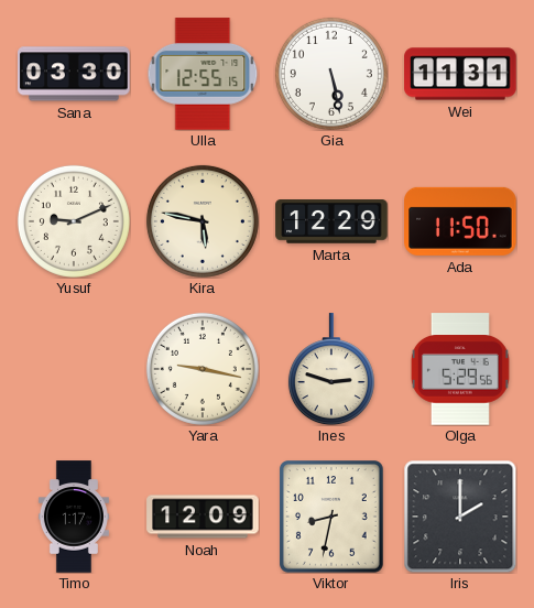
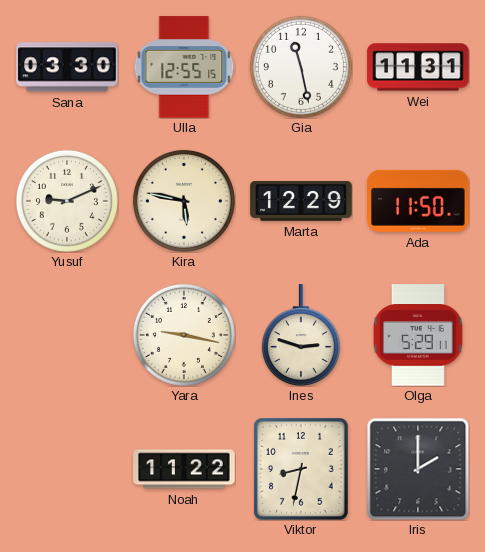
Gia: 5:28 -> 11:28
Olga: 5:29:56 -> 5:29:11
Timo: 1:17 -> none
Noah: 12:09 -> 11:22
